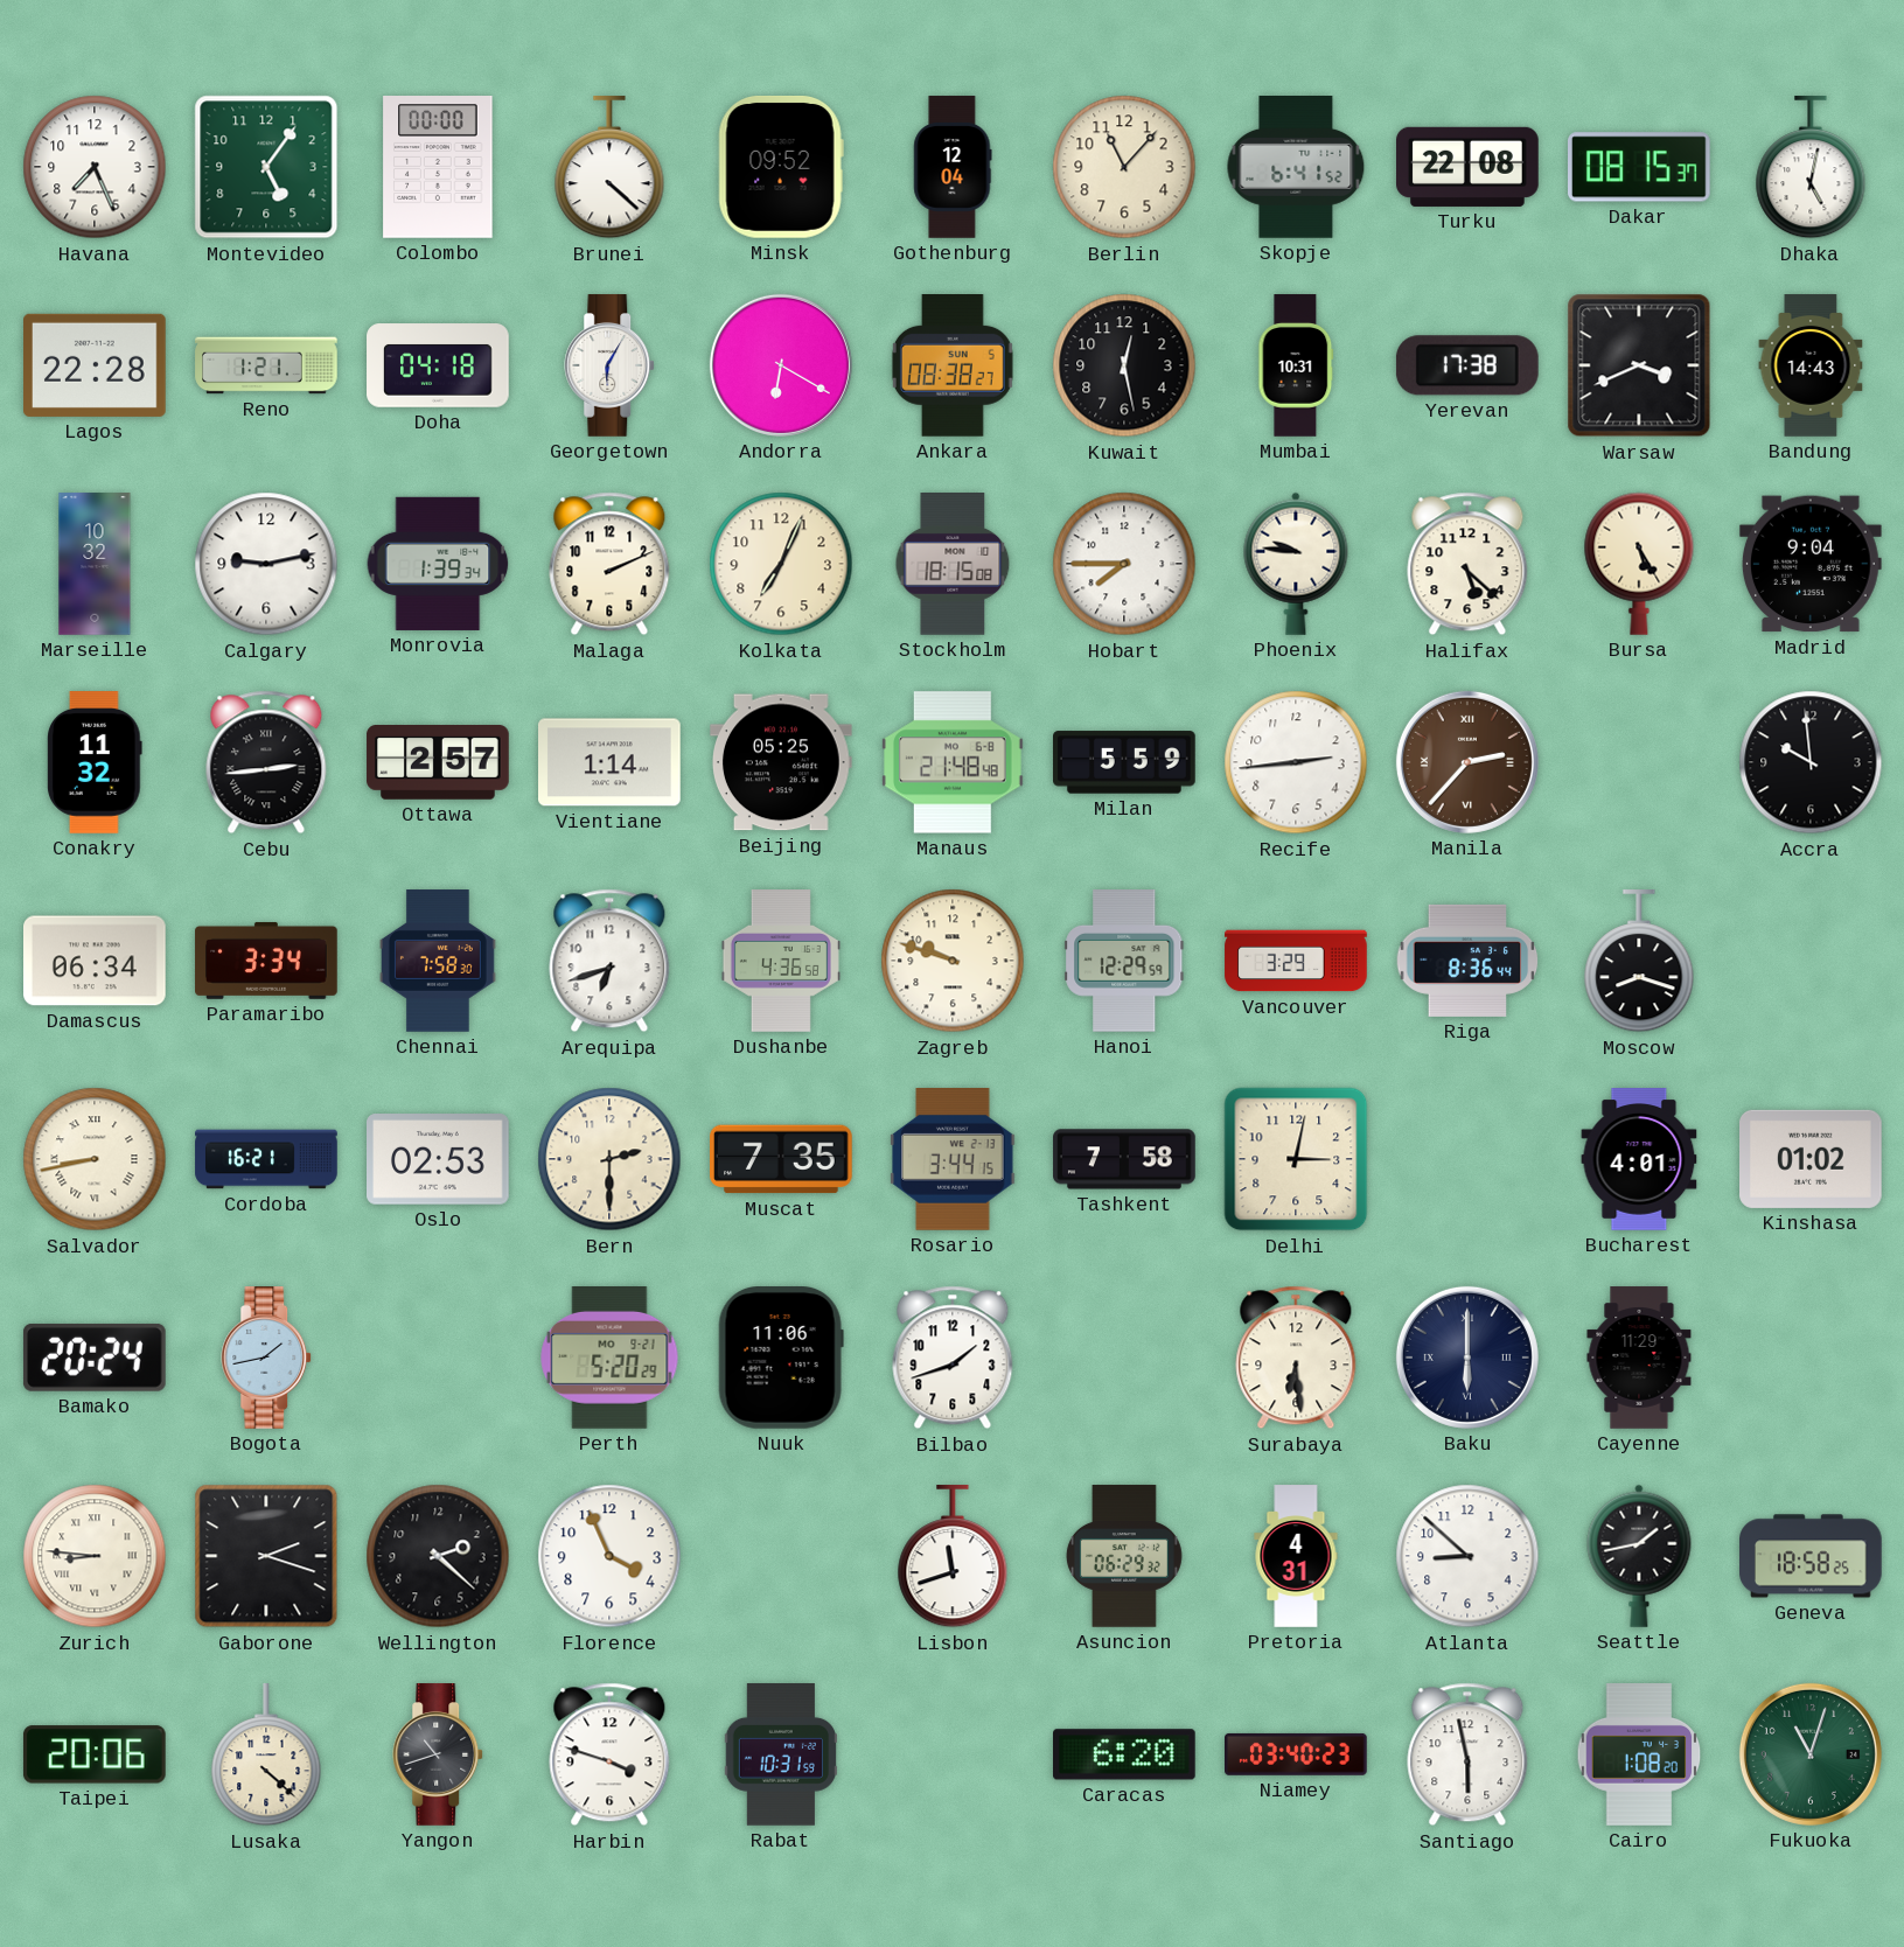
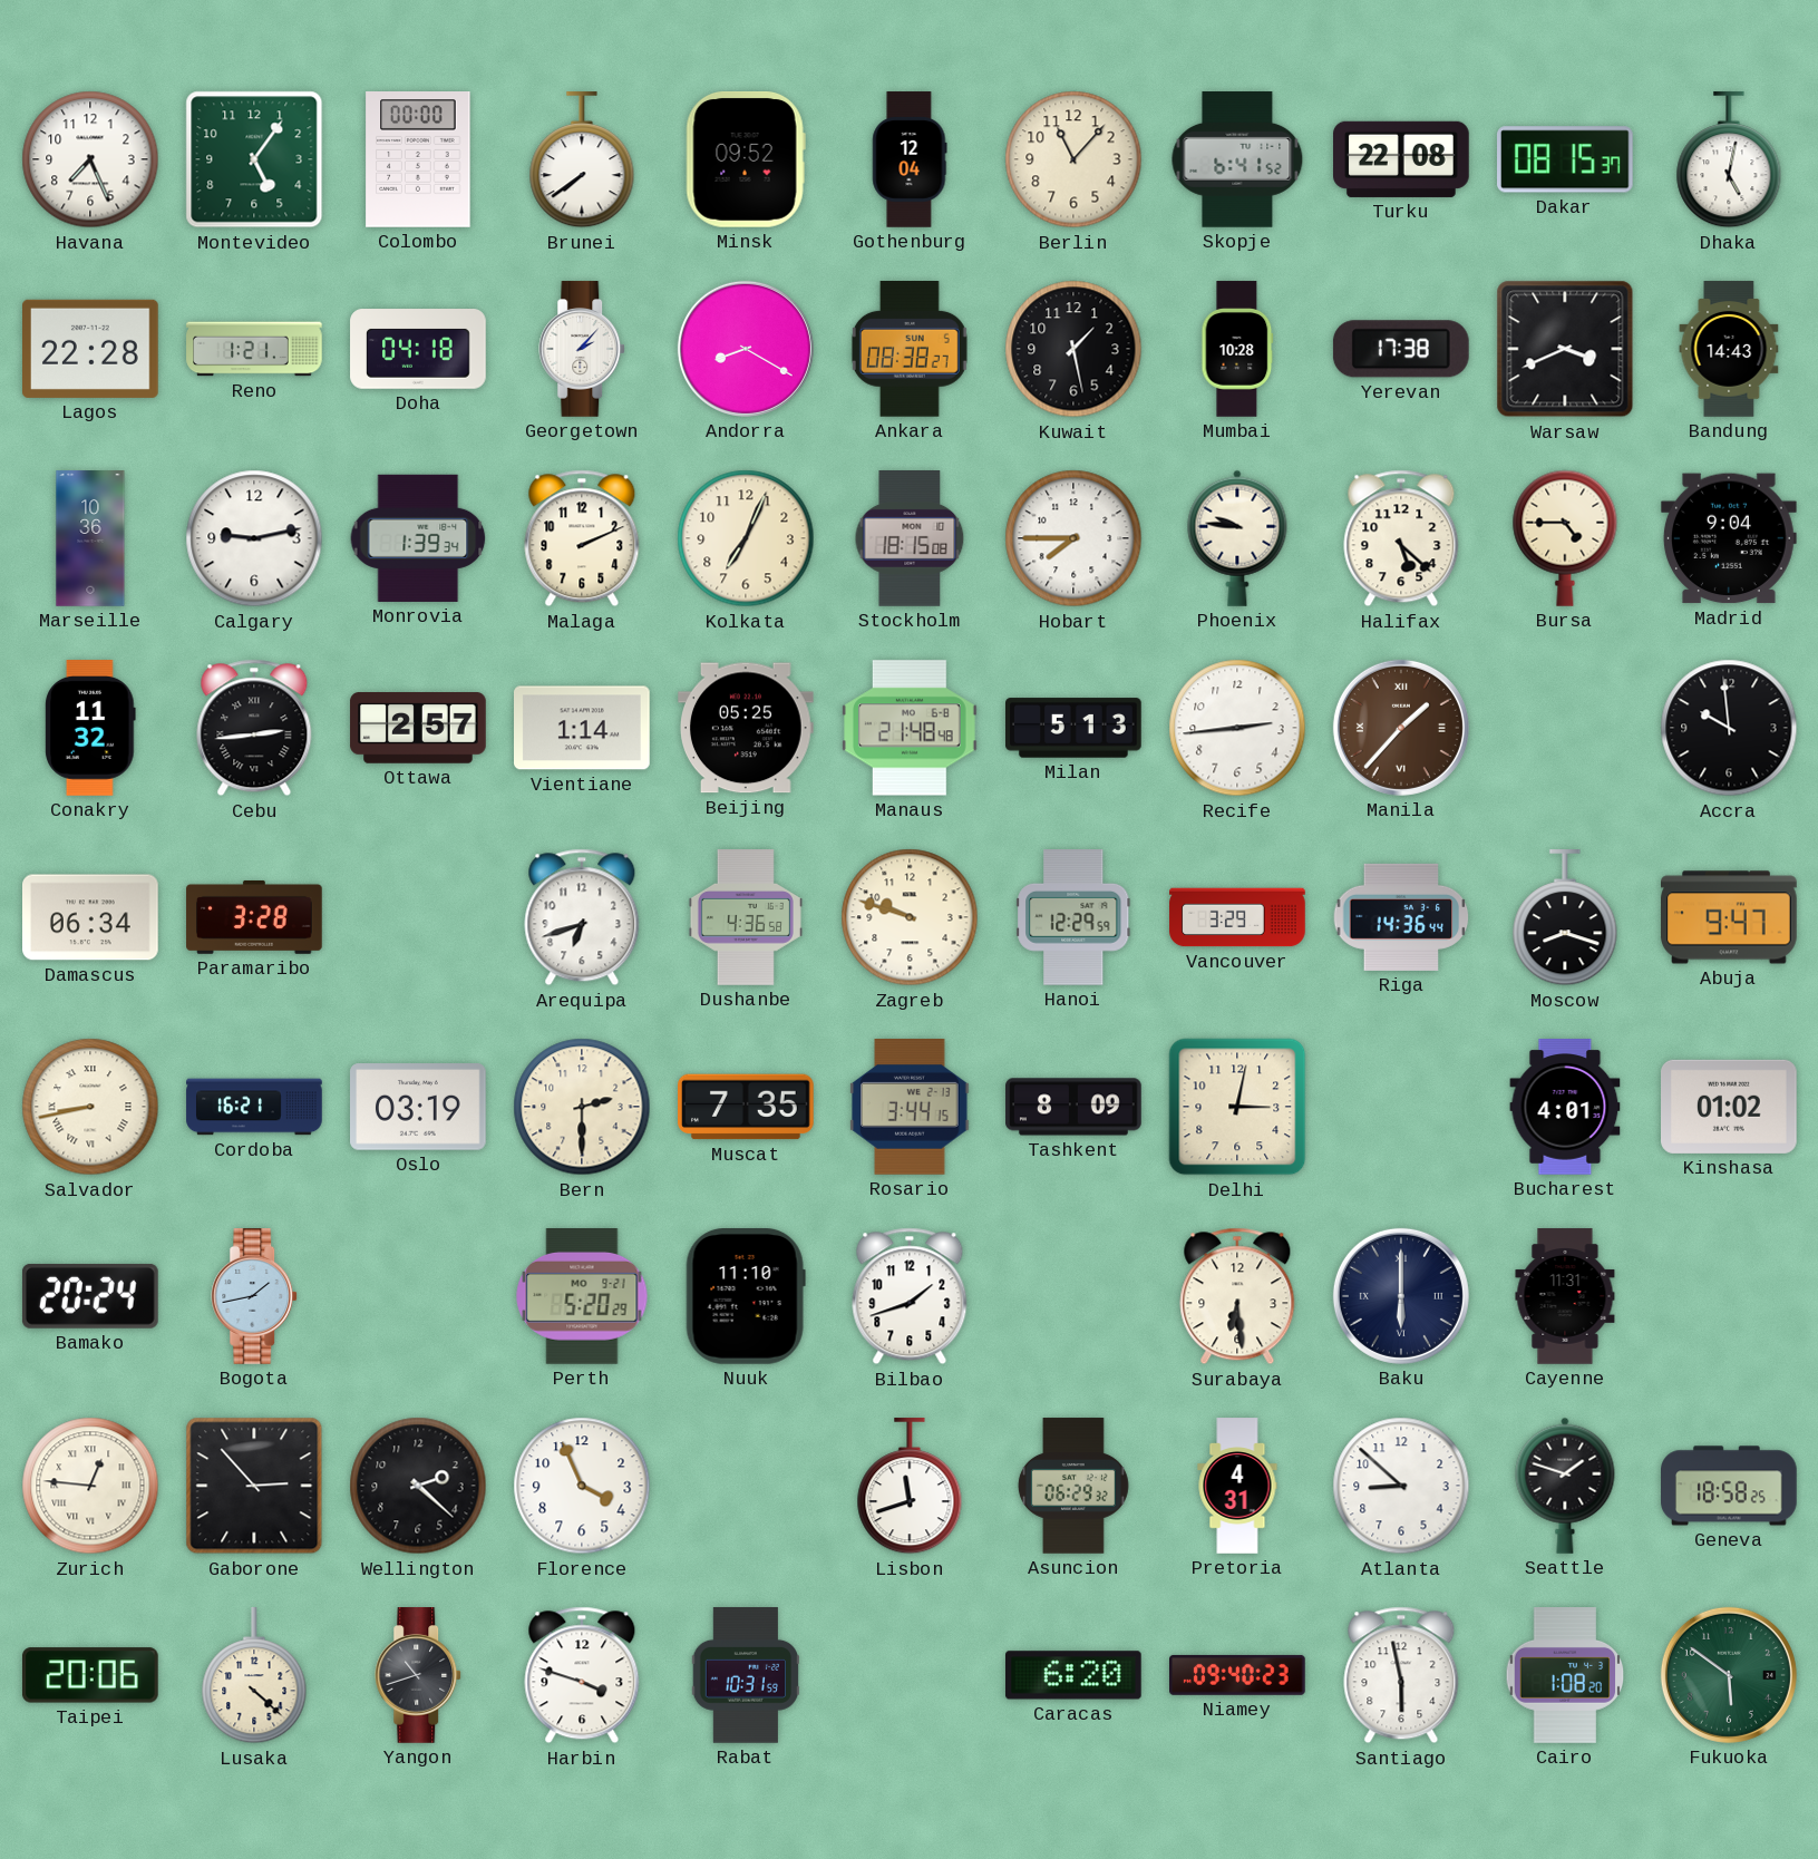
Brunei: 4:22 -> 7:39
Georgetown: 6:05 -> 2:07
Andorra: 6:20 -> 8:20
Kuwait: 12:28 -> 1:28
Mumbai: 10:31 -> 10:28
Marseille: 10:32 -> 10:36
Bursa: 5:25 -> 4:45
Milan: 5:59 -> 5:13
Manila: 2:37 -> 1:37
Paramaribo: 3:34 -> 3:28
Chennai: 7:58 -> none
Riga: 8:36 -> 14:36
Abuja: none -> 9:47
Oslo: 02:53 -> 03:19
Tashkent: 7:58 -> 8:09
Nuuk: 11:06 -> 11:10
Cayenne: 11:29 -> 11:31
Zurich: 8:46 -> 12:46
Gaborone: 2:18 -> 2:53
Seattle: 1:43 -> 1:48
Niamey: 03:40 -> 09:40
Fukuoka: 11:03 -> 5:51
